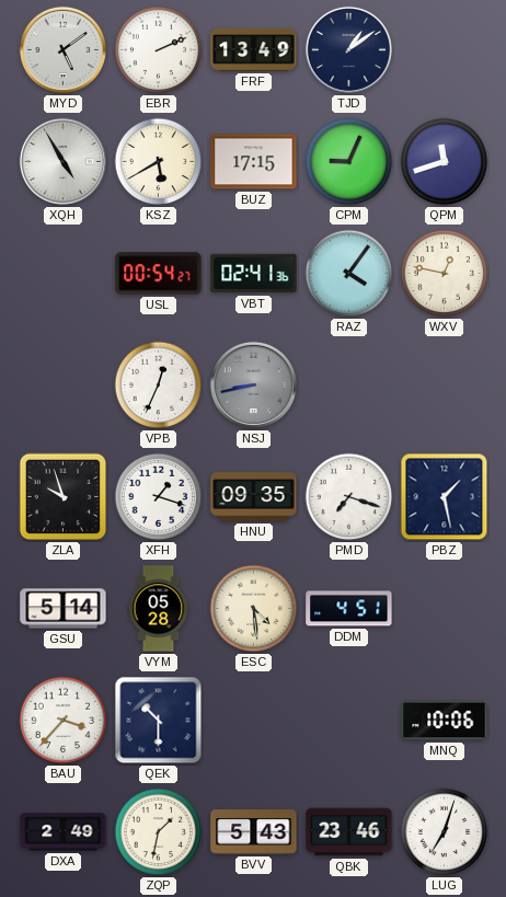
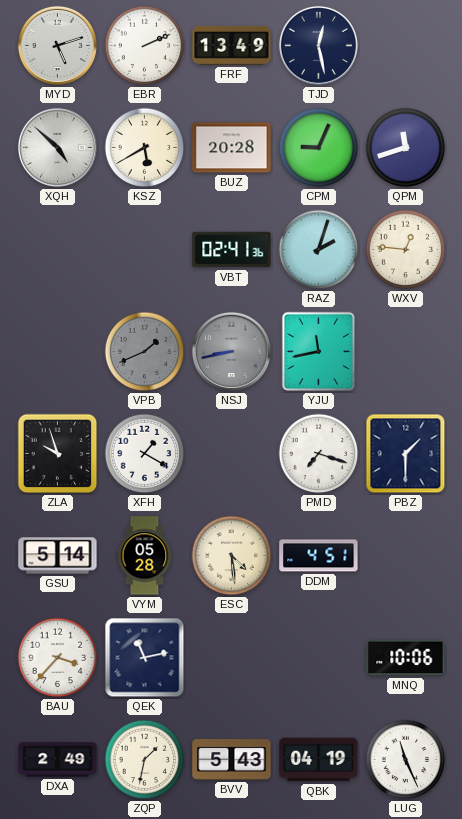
MYD: 5:09 -> 5:12
TJD: 1:09 -> 12:28
XQH: 4:55 -> 4:52
BUZ: 17:15 -> 20:28
USL: 00:54 -> none
RAZ: 4:06 -> 2:03
WXV: 12:47 -> 12:46
VPB: 12:34 -> 1:41
VPB dial: white -> grey
YJU: none -> 11:43
XFH: 1:18 -> 1:20
HNU: 09:35 -> none
PBZ: 1:28 -> 1:30
QEK: 10:30 -> 11:13
QBK: 23:46 -> 04:19
LUG: 7:03 -> 11:26
